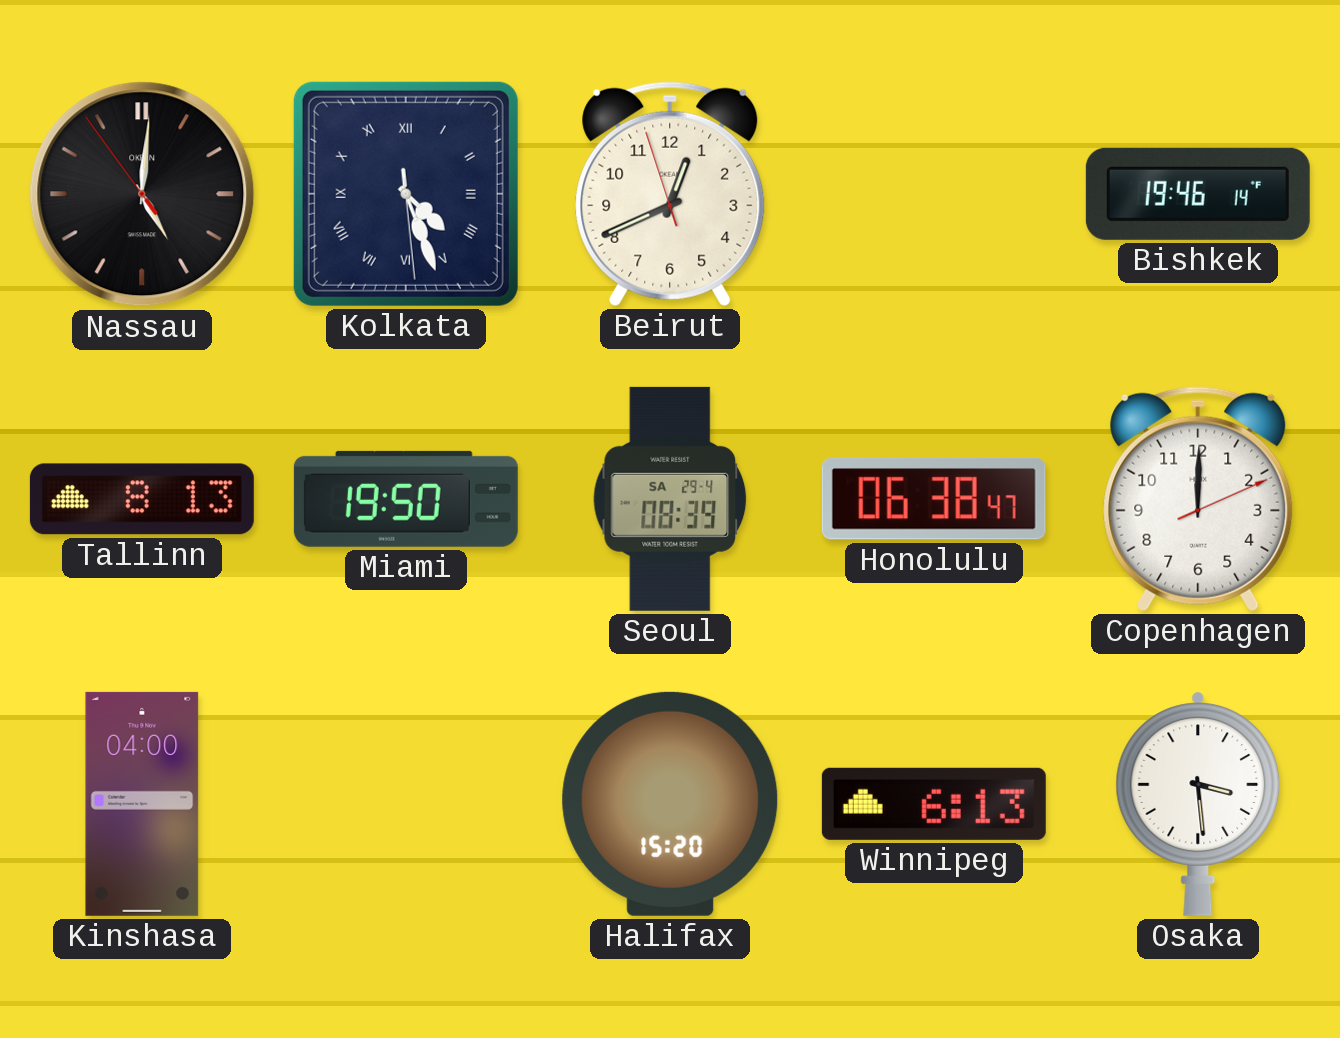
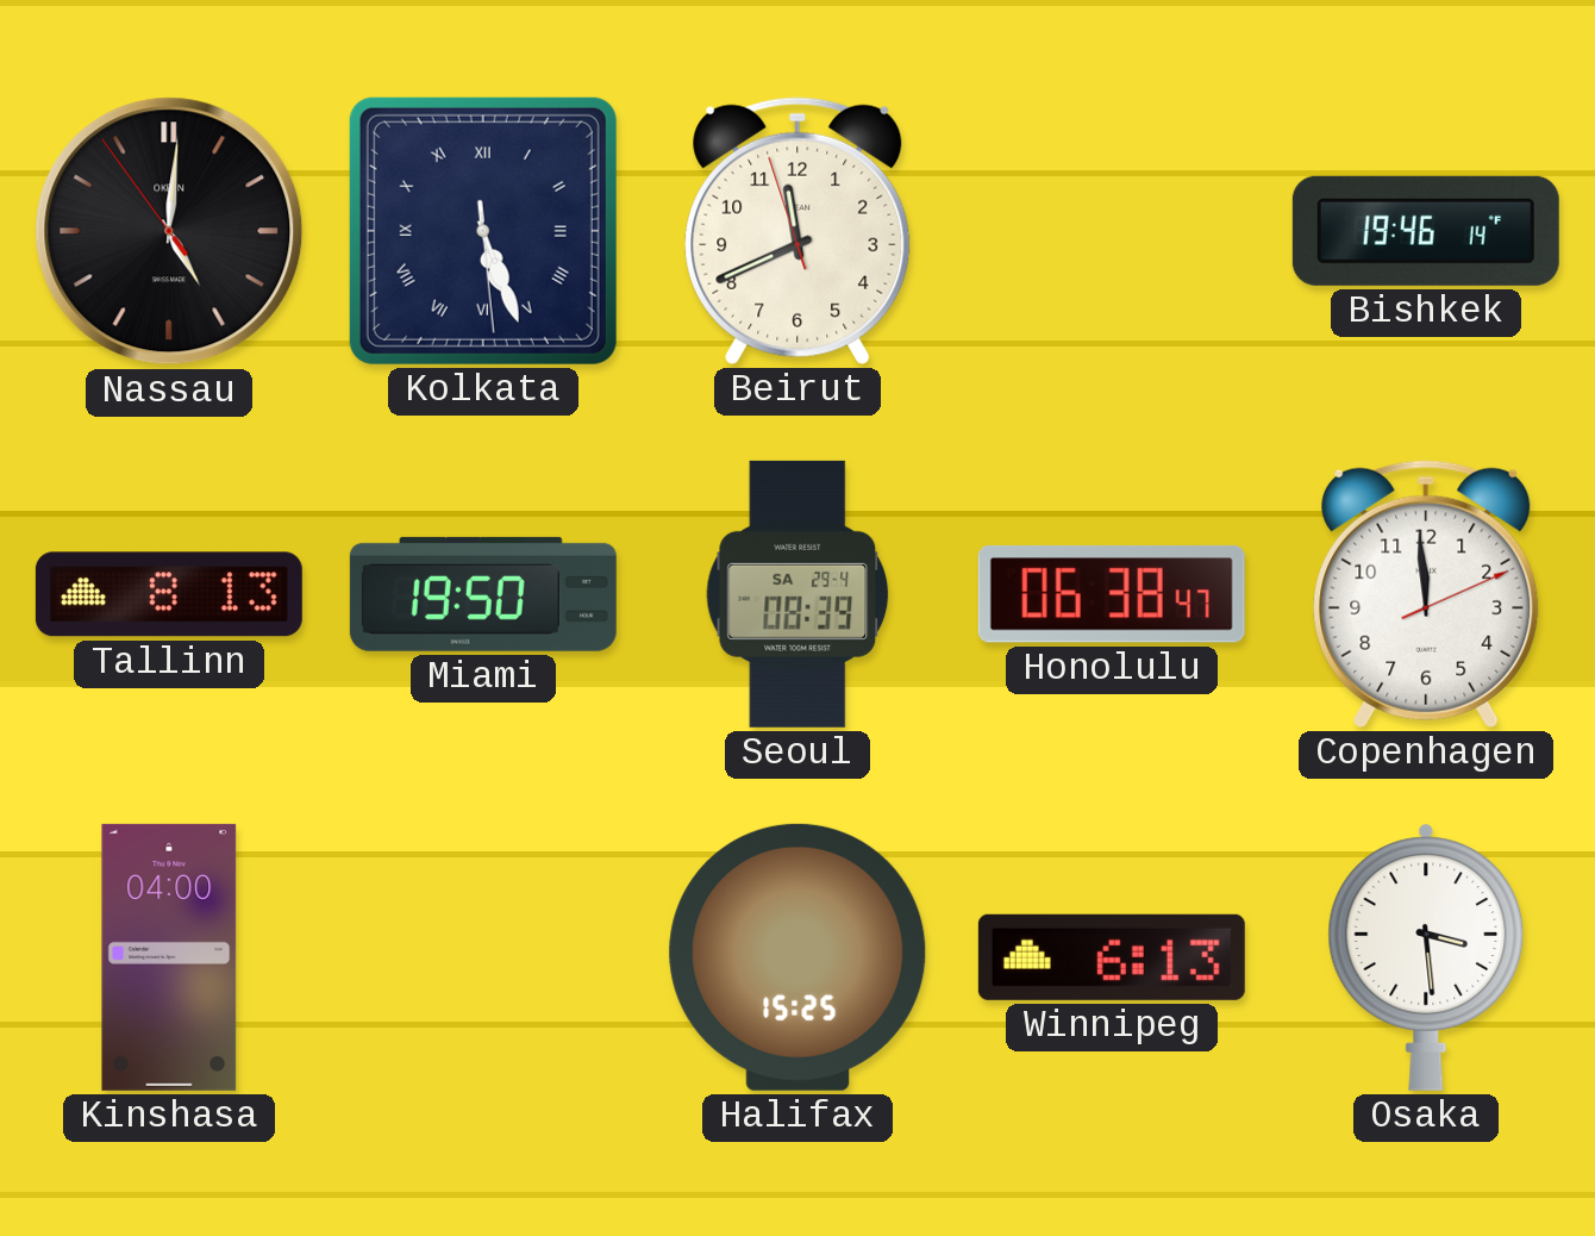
Kolkata: 4:26 -> 5:26
Beirut: 12:40 -> 11:40
Copenhagen: 12:00 -> 11:59
Halifax: 15:20 -> 15:25
